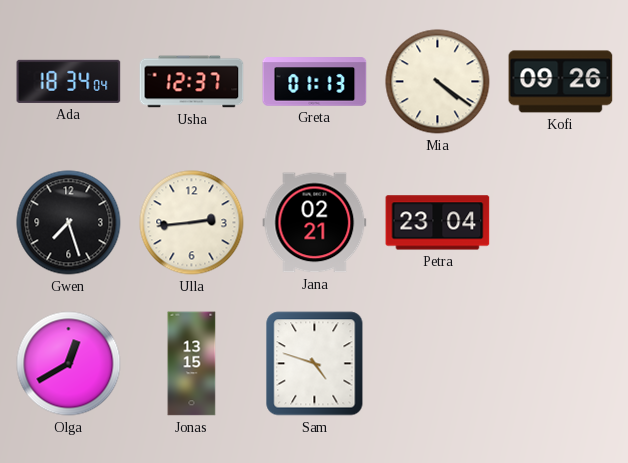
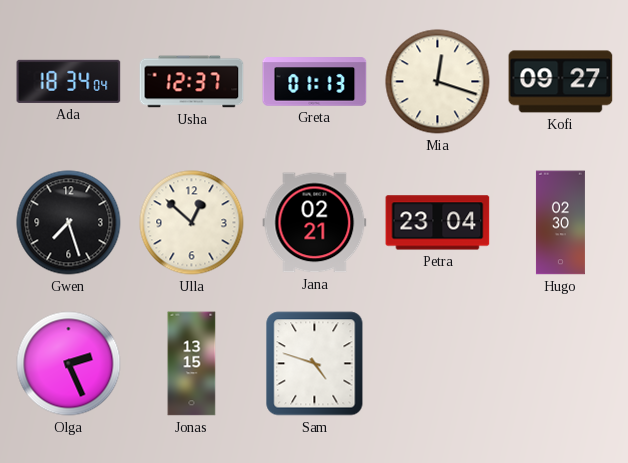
Mia: 4:21 -> 12:18
Kofi: 09:26 -> 09:27
Ulla: 2:44 -> 12:52
Hugo: none -> 02:30
Olga: 12:40 -> 2:26
